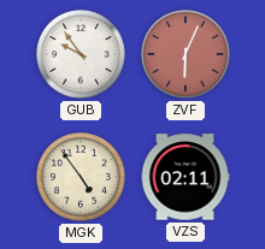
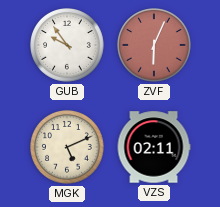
MGK: 4:54 -> 5:11
